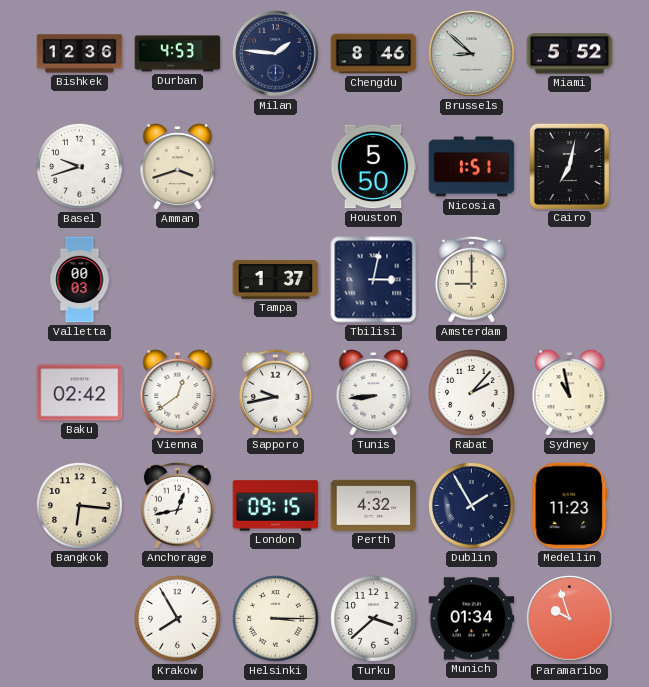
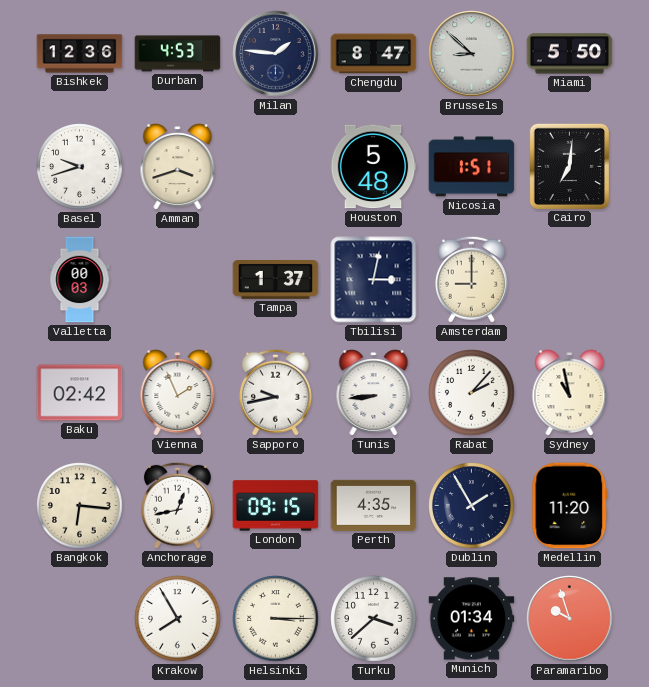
Chengdu: 8:46 -> 8:47
Miami: 5:52 -> 5:50
Houston: 5:50 -> 5:48
Cairo: 7:02 -> 7:01
Vienna: 12:39 -> 1:56
Perth: 4:32 -> 4:35
Medellin: 11:23 -> 11:20
